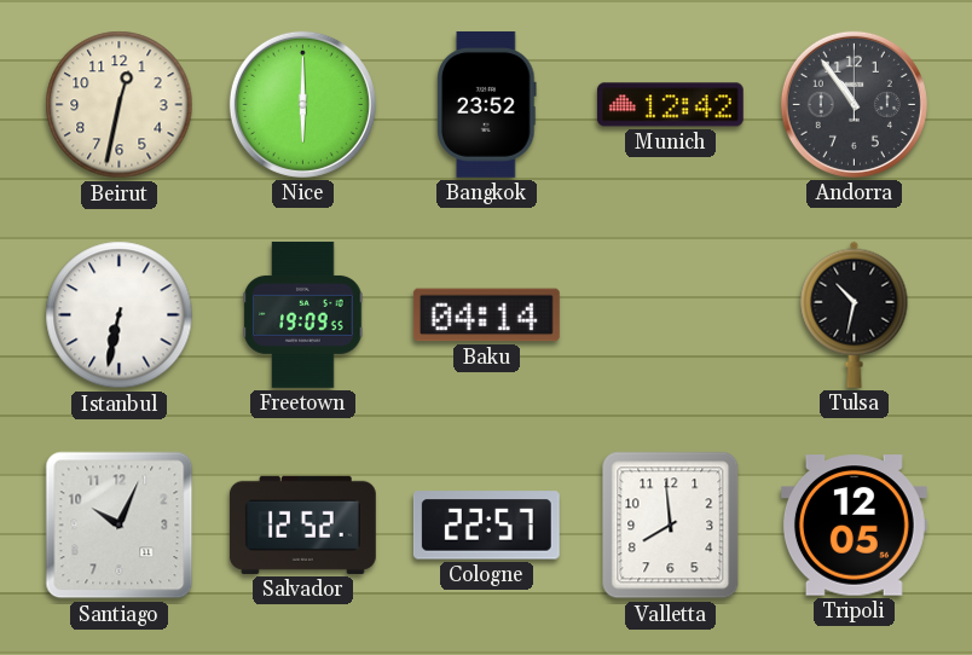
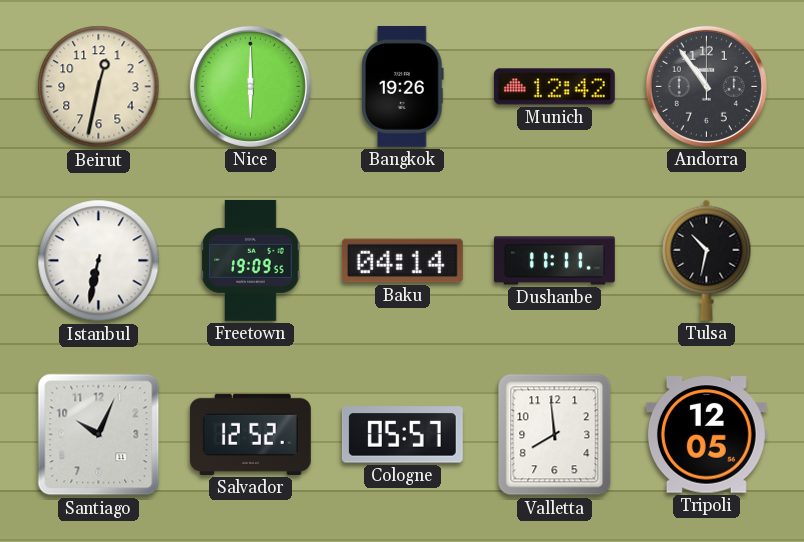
Bangkok: 23:52 -> 19:26
Dushanbe: none -> 11:11
Cologne: 22:57 -> 05:57
